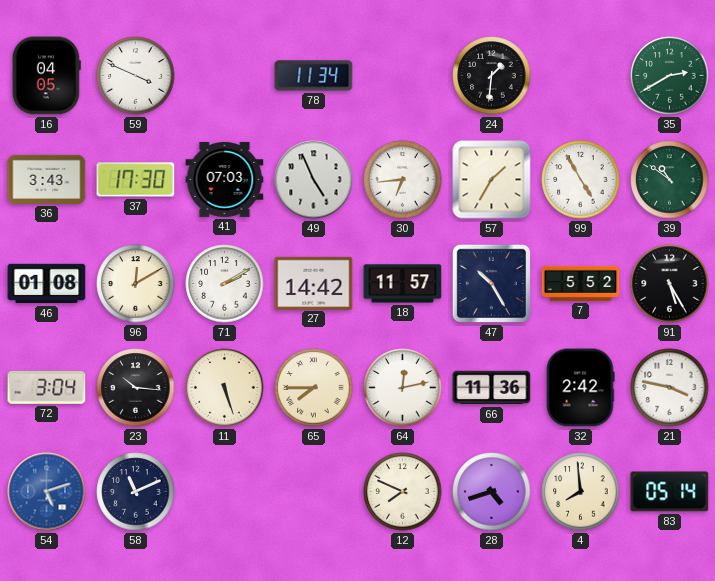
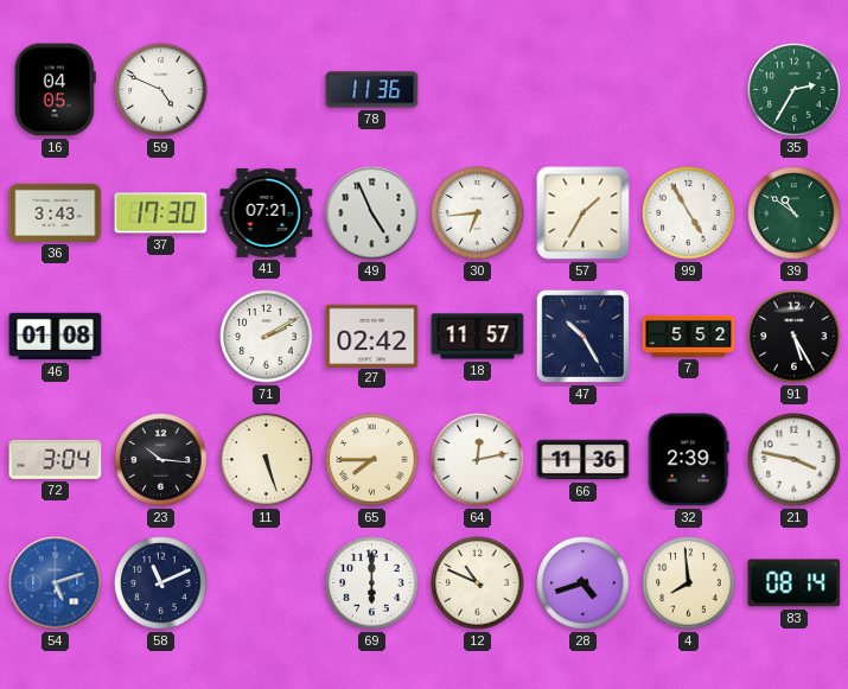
59: 3:49 -> 4:49
78: 11:34 -> 11:36
24: 1:31 -> none
35: 2:40 -> 2:35
41: 07:03 -> 07:21
96: 12:10 -> none
27: 14:42 -> 02:42
32: 2:42 -> 2:39
69: none -> 6:00
12: 7:49 -> 10:49
83: 05:14 -> 08:14
